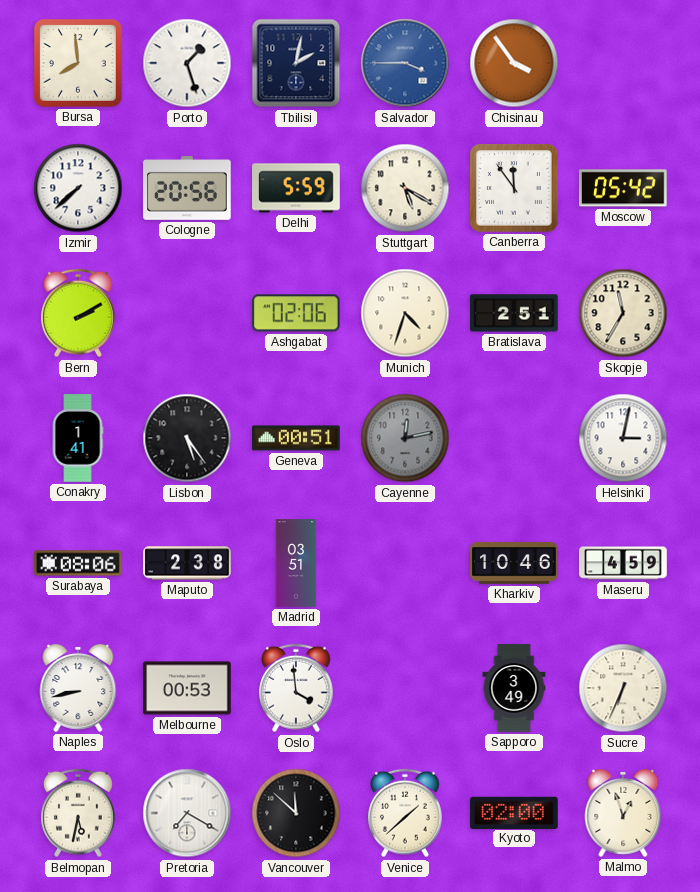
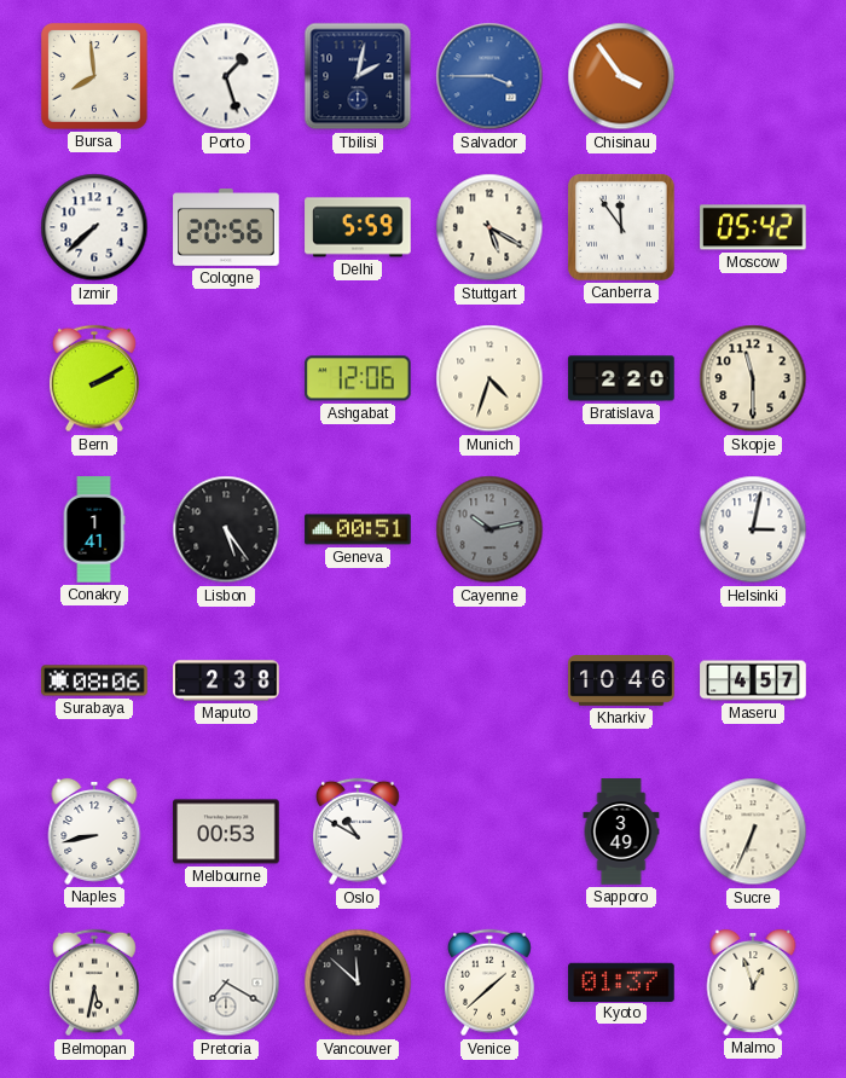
Ashgabat: 02:06 -> 12:06
Bratislava: 2:51 -> 2:20
Skopje: 11:35 -> 11:30
Cayenne: 12:13 -> 10:13
Madrid: 03:51 -> none
Maseru: 4:59 -> 4:57
Oslo: 3:59 -> 10:50
Kyoto: 02:00 -> 01:37
